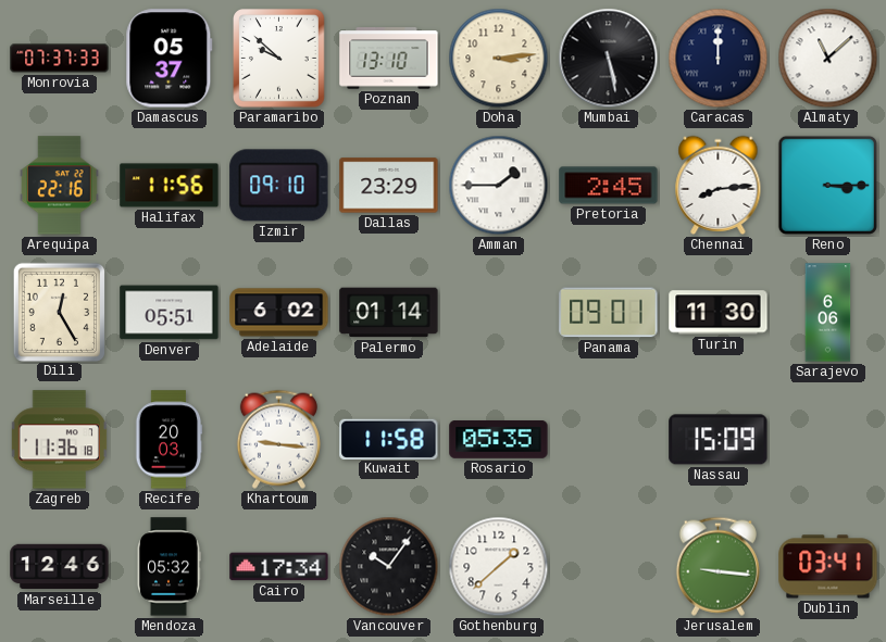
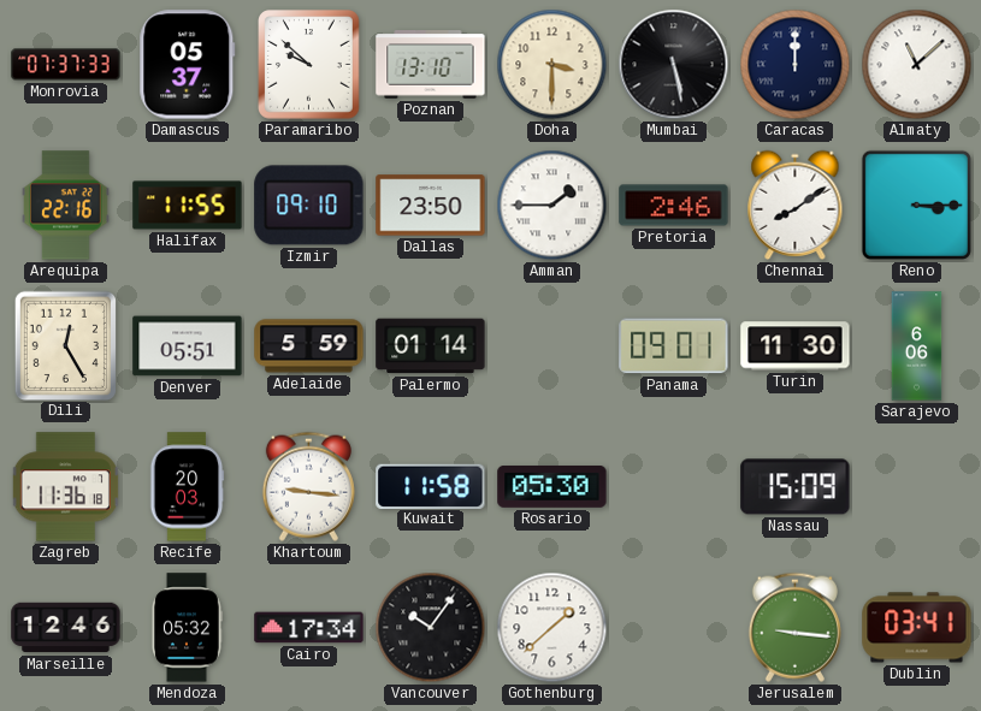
Doha: 3:14 -> 3:30
Halifax: 11:56 -> 11:55
Dallas: 23:29 -> 23:50
Pretoria: 2:45 -> 2:46
Chennai: 8:14 -> 8:09
Adelaide: 6:02 -> 5:59
Rosario: 05:35 -> 05:30
